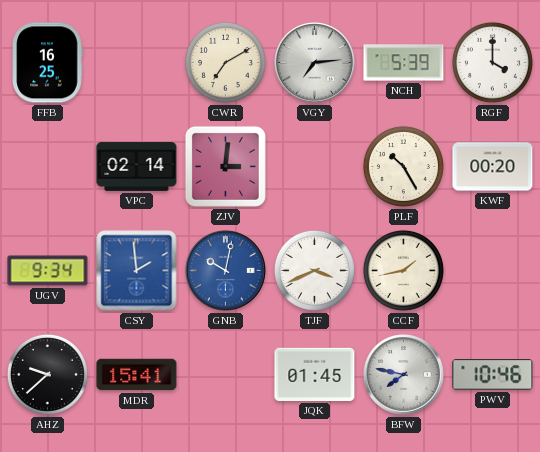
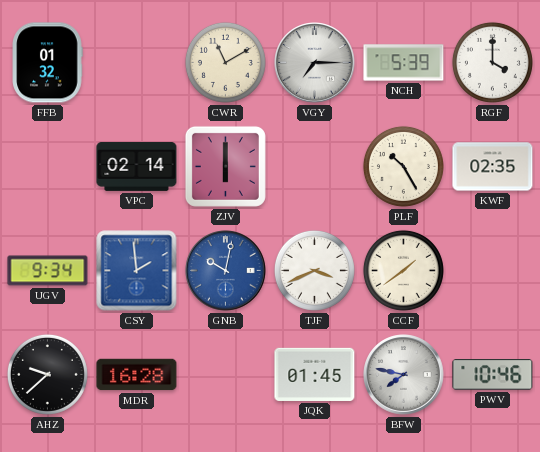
FFB: 16:25 -> 01:32
CWR: 7:10 -> 11:10
VGY: 7:14 -> 7:15
ZJV: 3:01 -> 6:00
KWF: 00:20 -> 02:35
CCF: 1:43 -> 1:39
MDR: 15:41 -> 16:28
